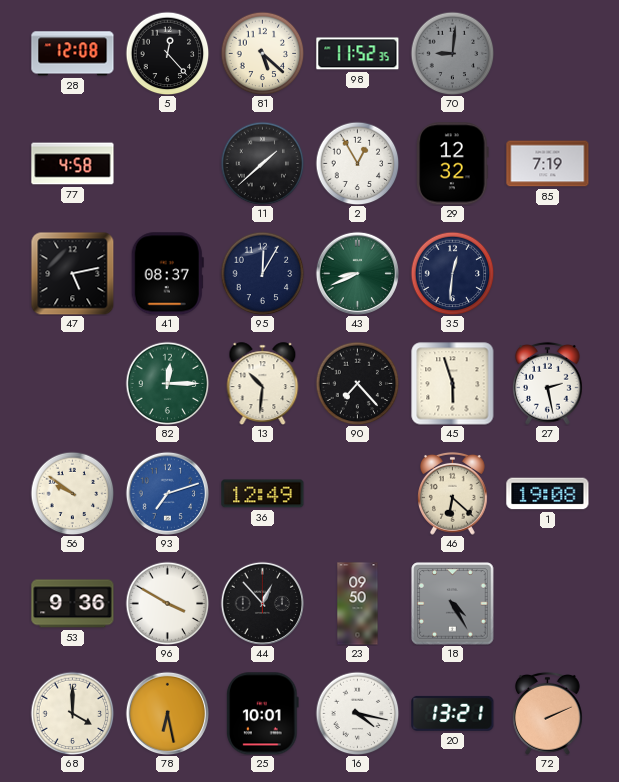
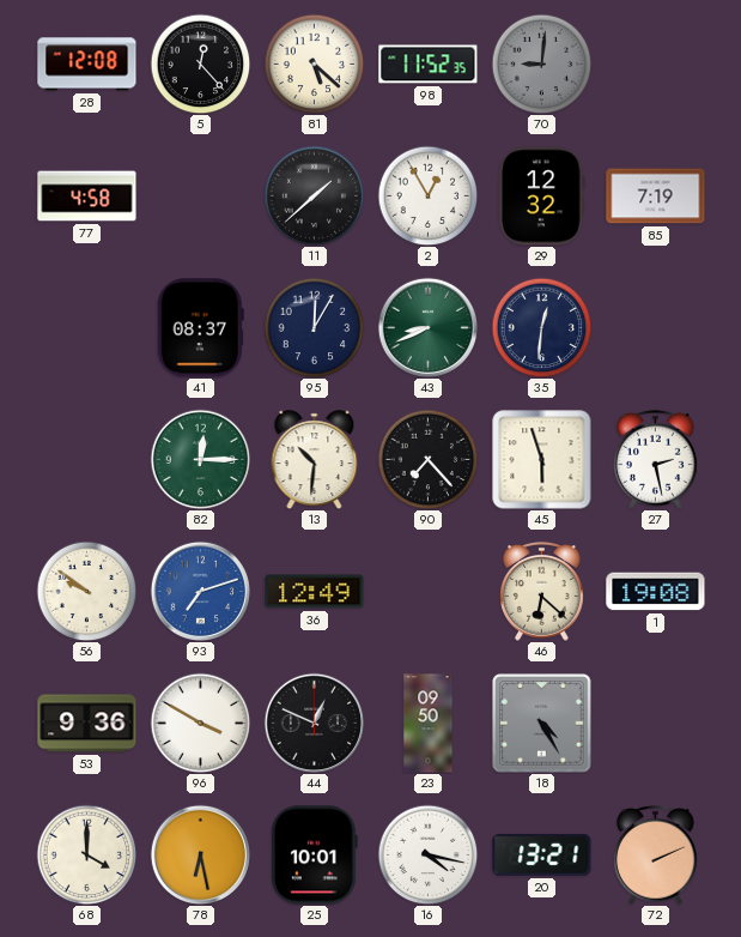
47: 5:13 -> none
44: 12:53 -> 12:49
